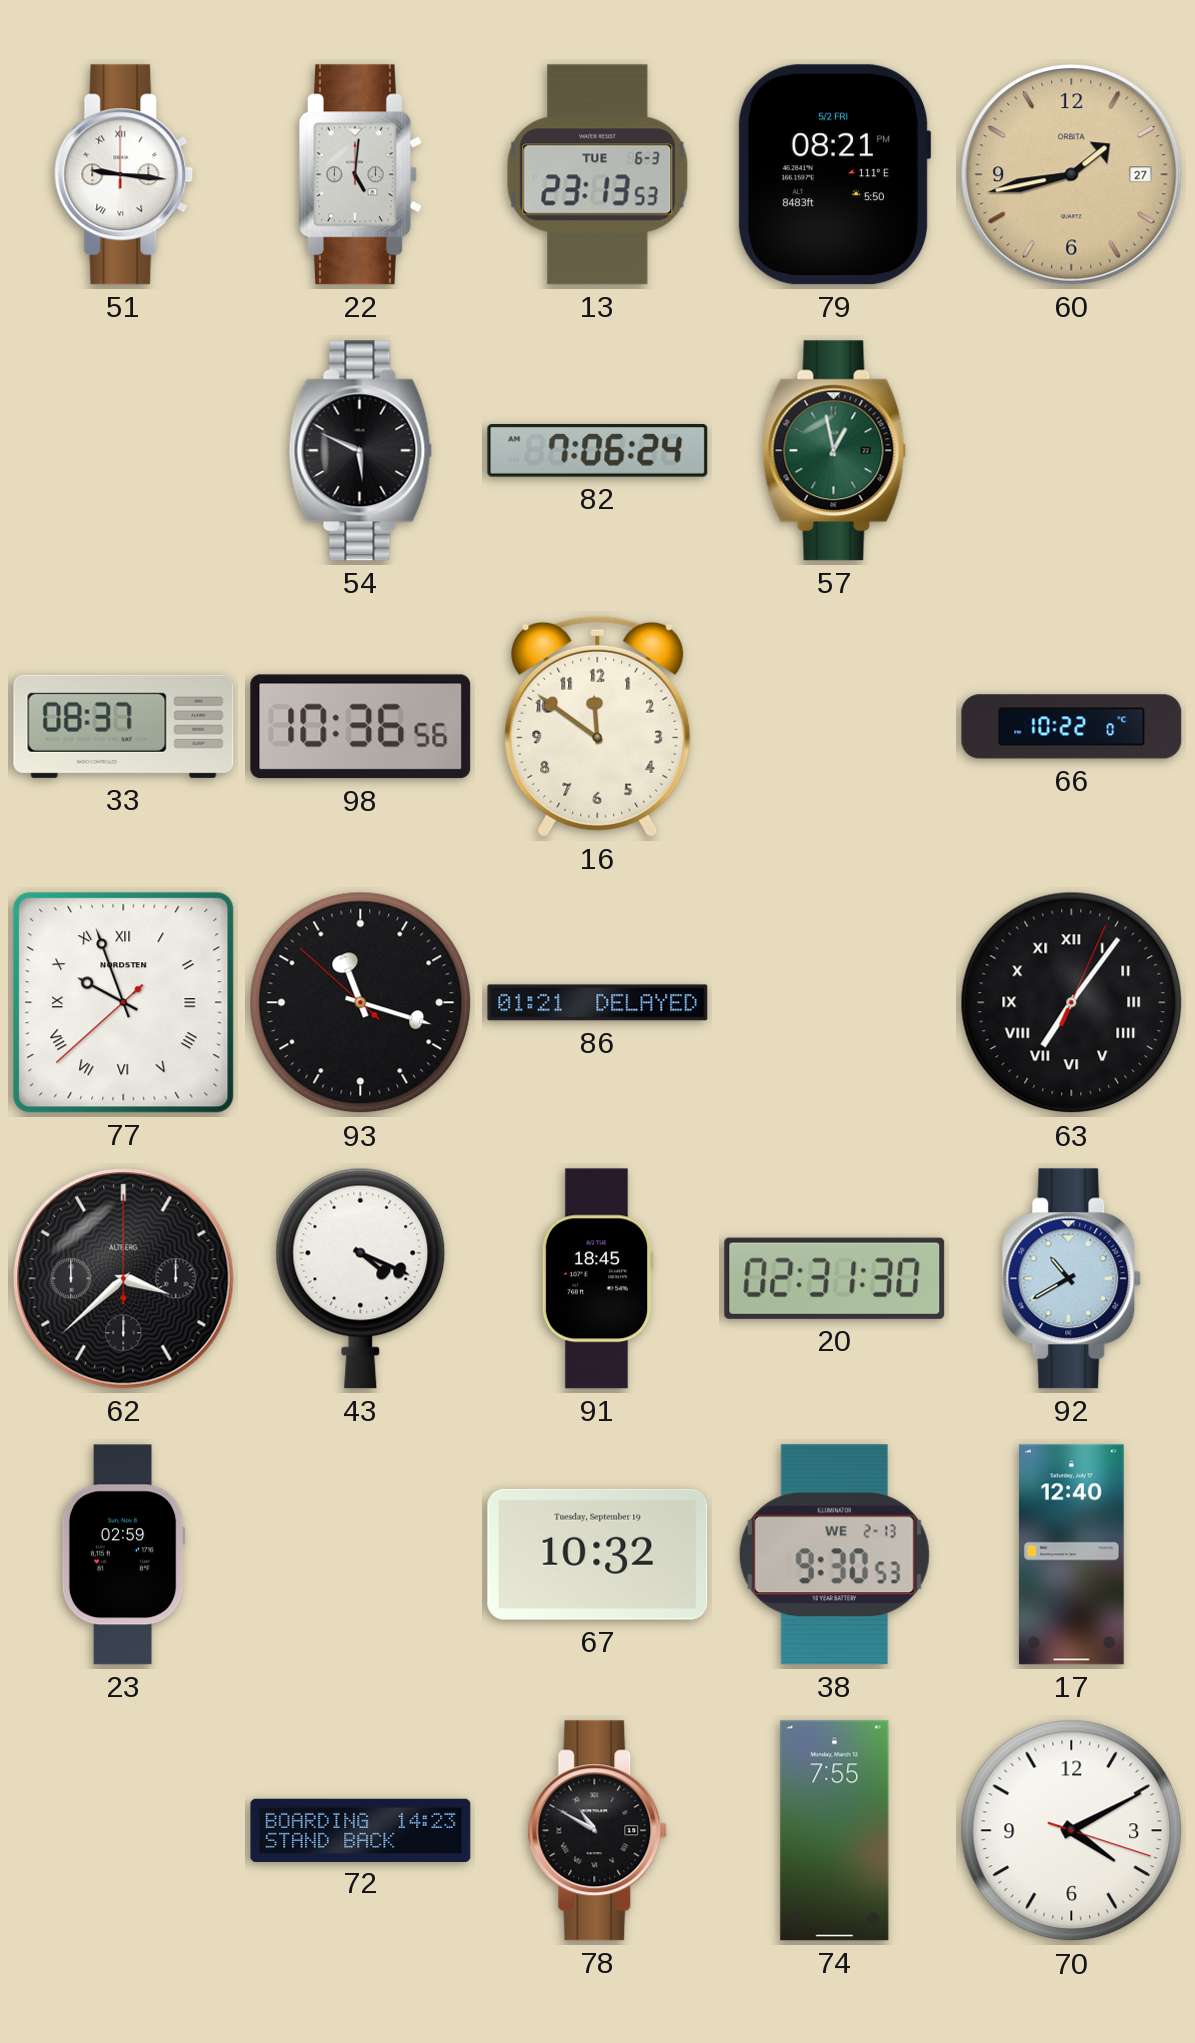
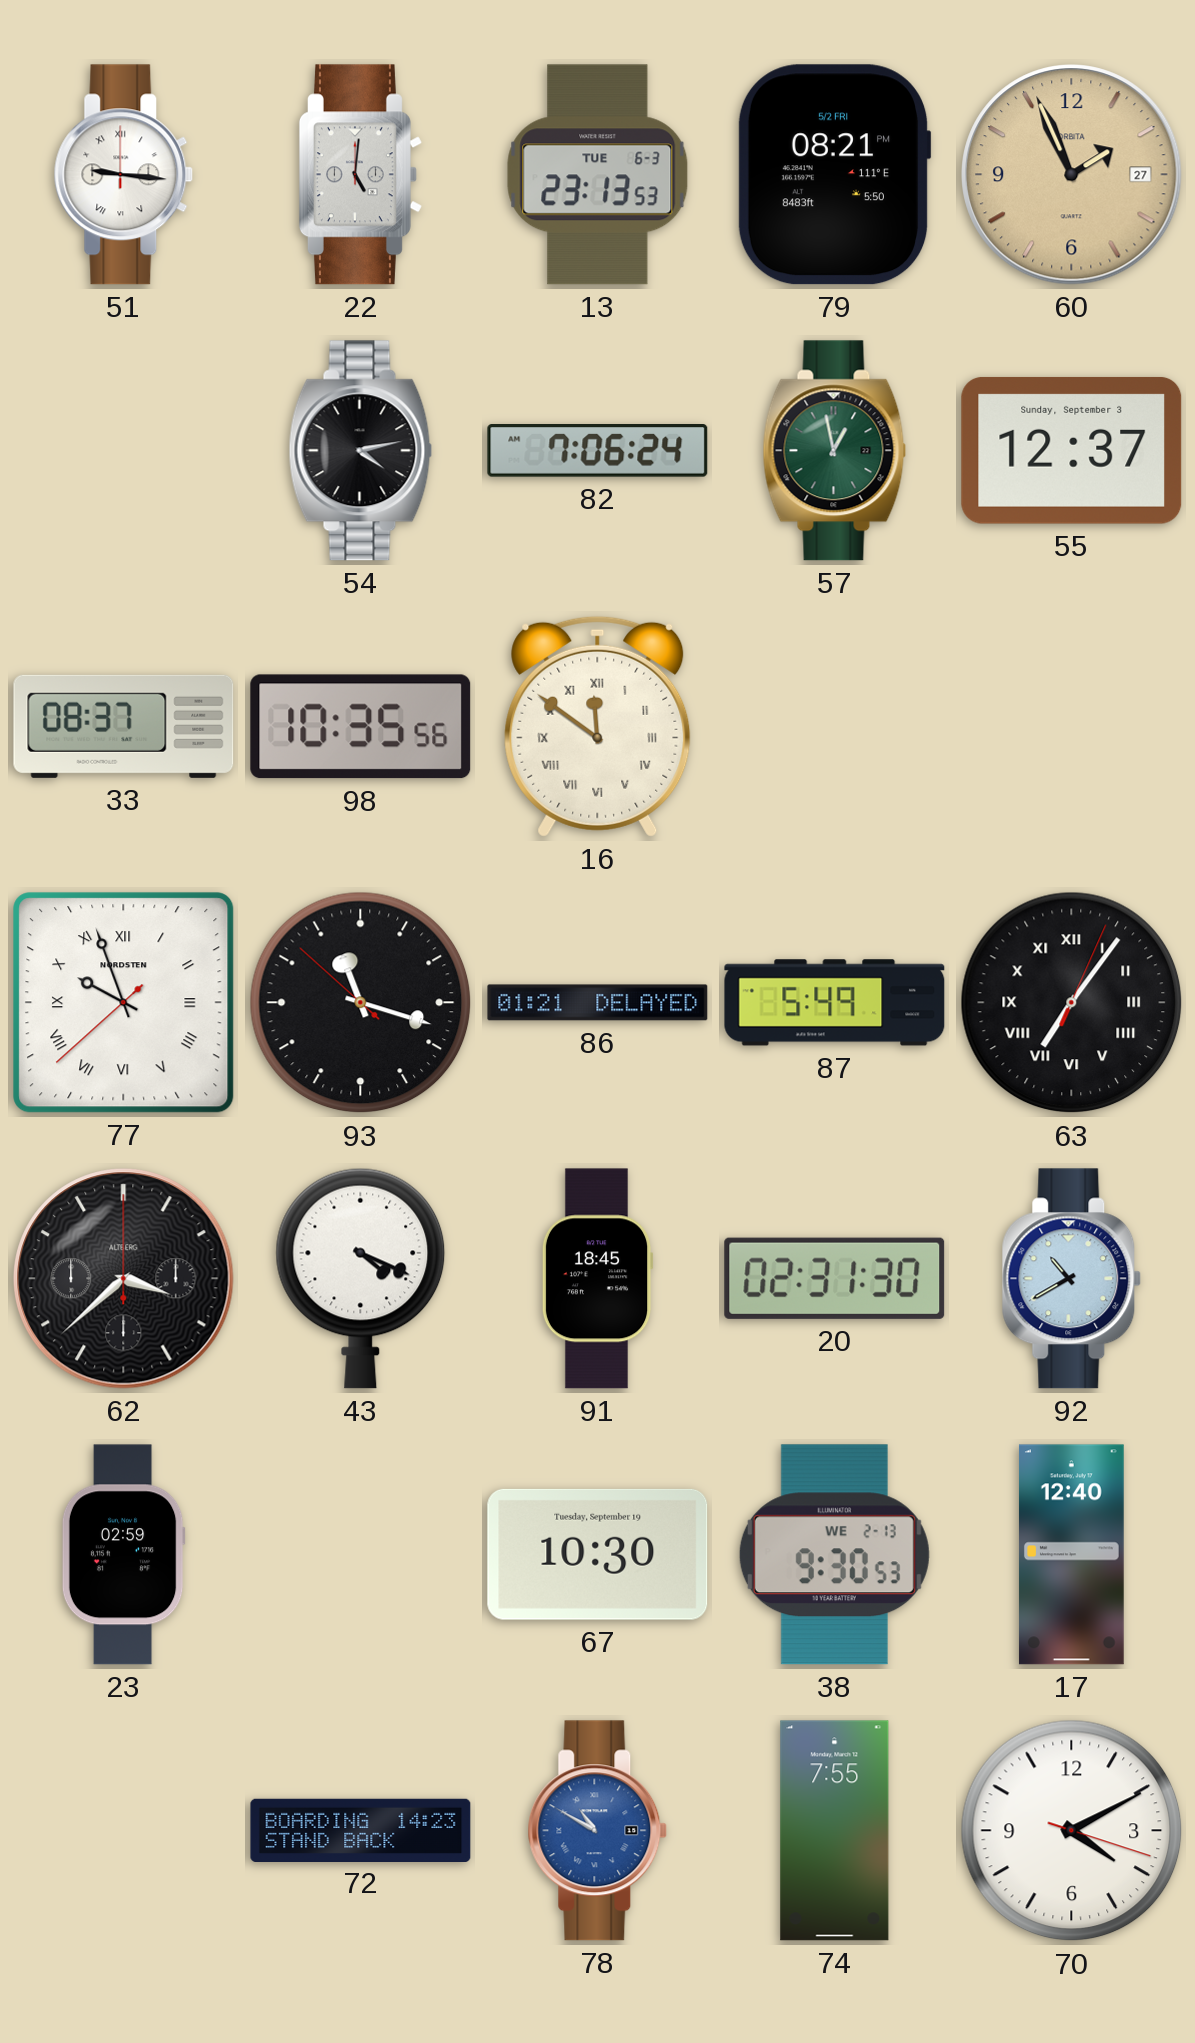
60: 1:43 -> 1:56
54: 5:49 -> 4:13
55: none -> 12:37
98: 10:36 -> 10:35
16 numerals: Arabic -> Roman
66: 10:22 -> none
87: none -> 5:49
67: 10:32 -> 10:30
78 dial: black -> blue
